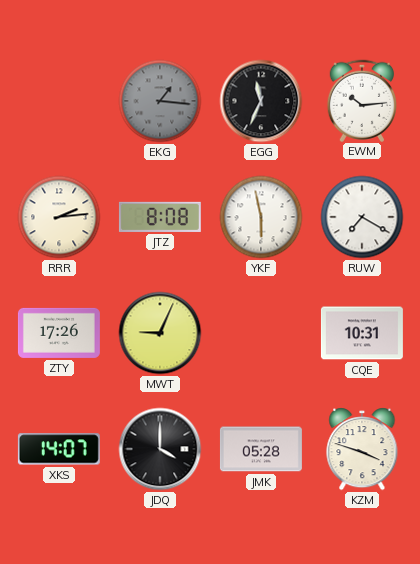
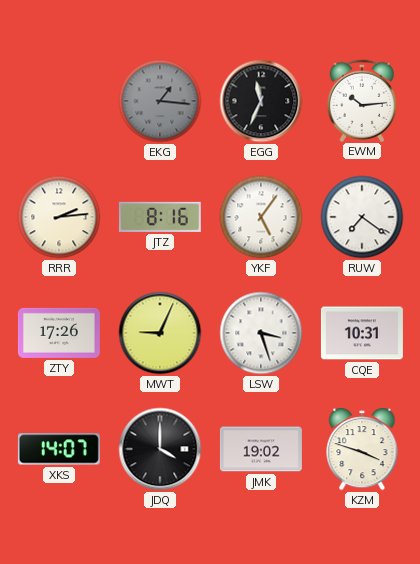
JTZ: 8:08 -> 8:16
YKF: 5:58 -> 5:06
RUW: 7:20 -> 7:21
LSW: none -> 3:27
JMK: 05:28 -> 19:02
